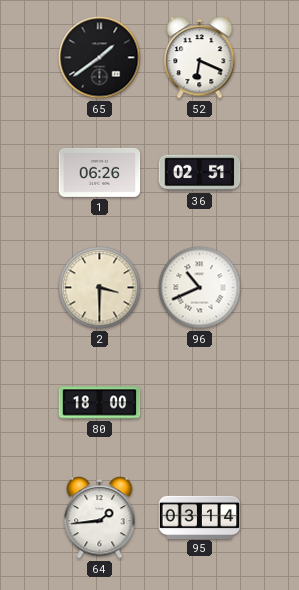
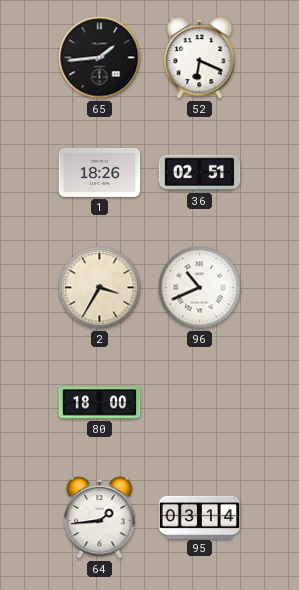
65: 1:39 -> 1:44
1: 06:26 -> 18:26
2: 3:30 -> 3:35
